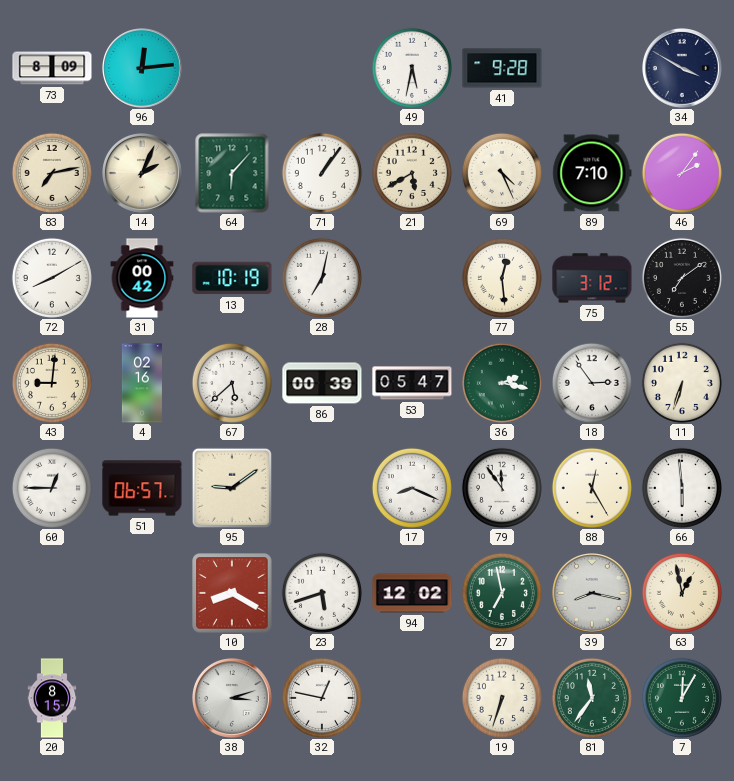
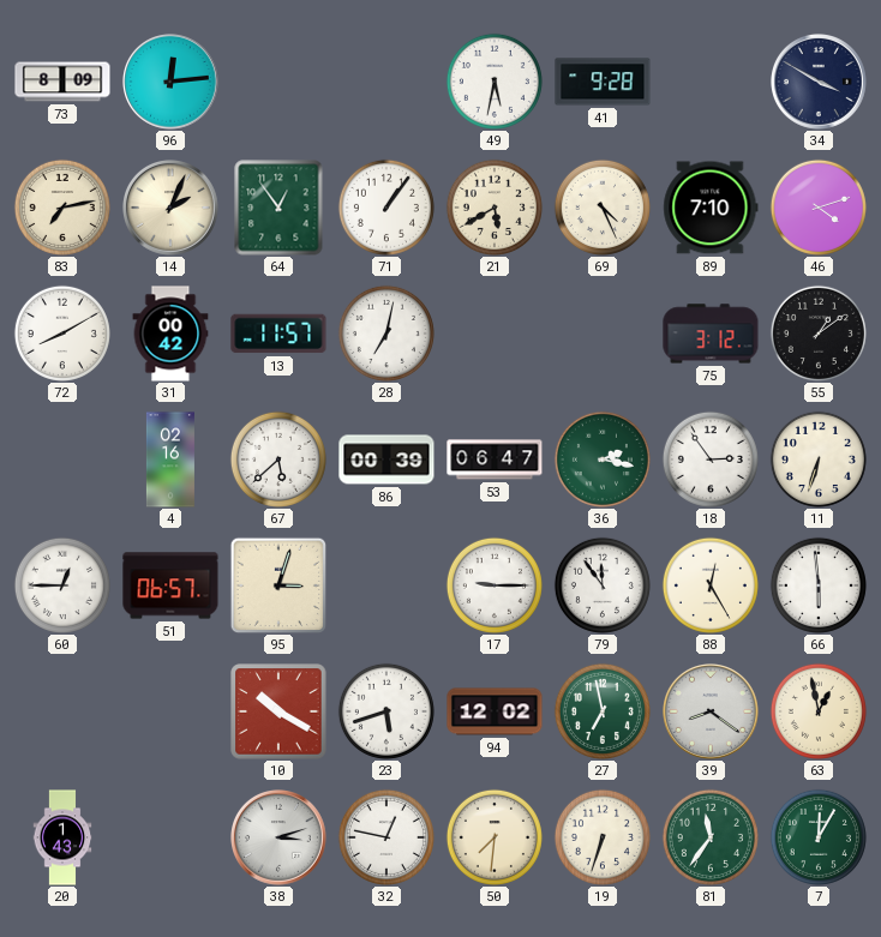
64: 6:07 -> 12:54
46: 2:06 -> 4:12
13: 10:19 -> 11:57
77: 12:29 -> none
55: 7:09 -> 1:09
43: 9:01 -> none
53: 05:47 -> 06:47
95: 9:09 -> 3:03
17: 8:19 -> 9:15
10: 8:20 -> 10:20
39: 8:17 -> 8:21
20: 8:15 -> 1:43
50: none -> 7:31
